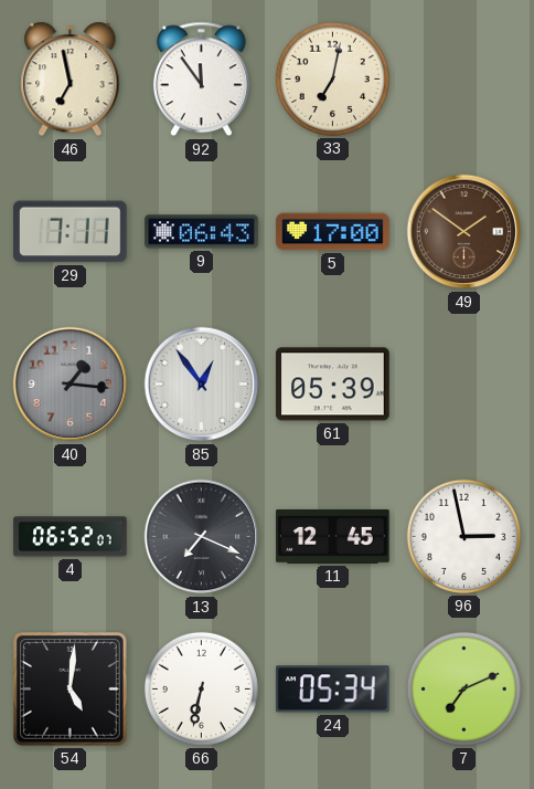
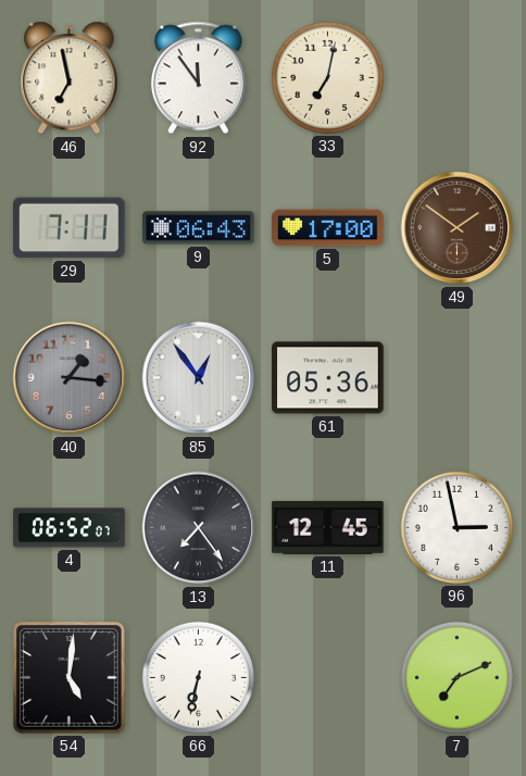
61: 05:39 -> 05:36
13: 7:19 -> 7:24
24: 05:34 -> none
